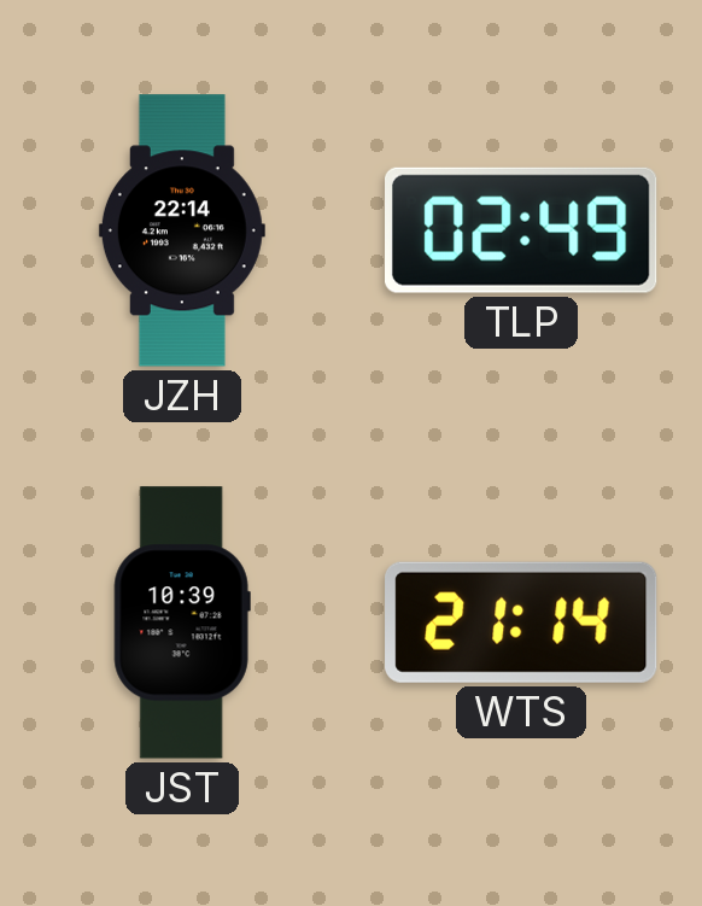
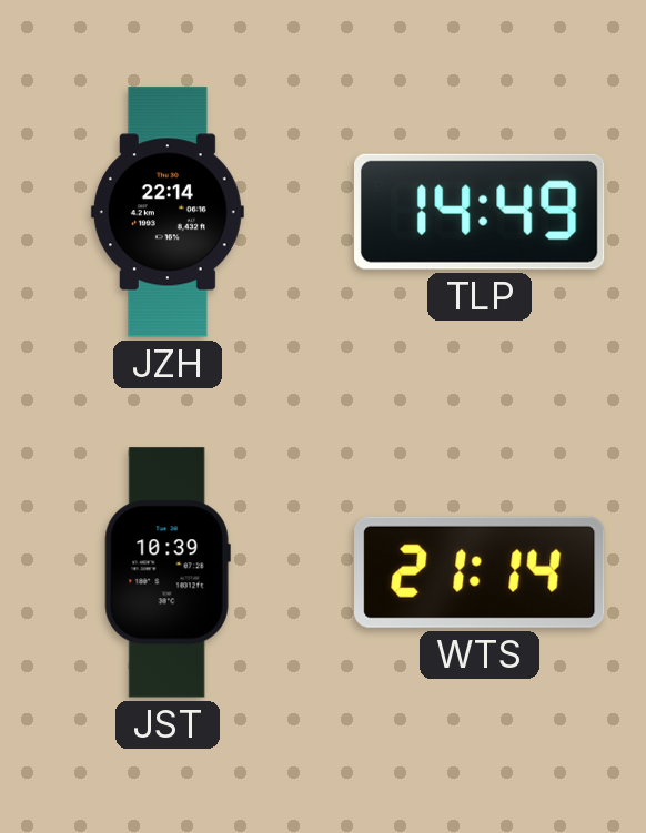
TLP: 02:49 -> 14:49
